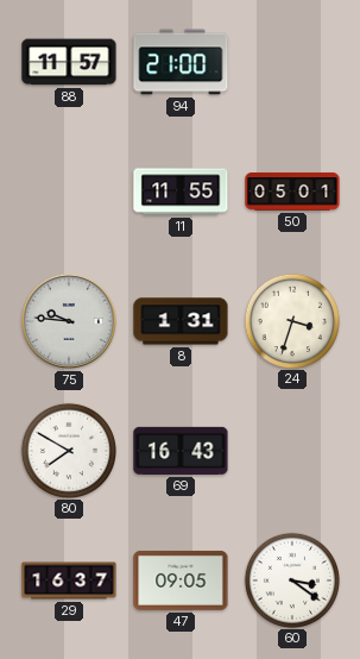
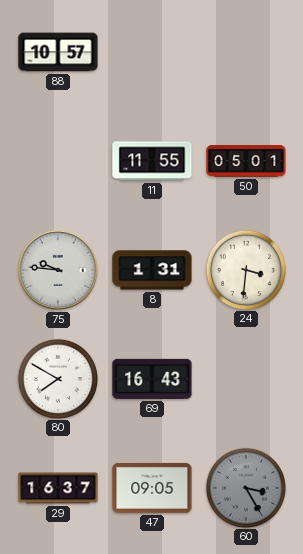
88: 11:57 -> 10:57
94: 21:00 -> none
24: 3:33 -> 3:31
60: 3:21 -> 3:25
60 dial: white -> grey
